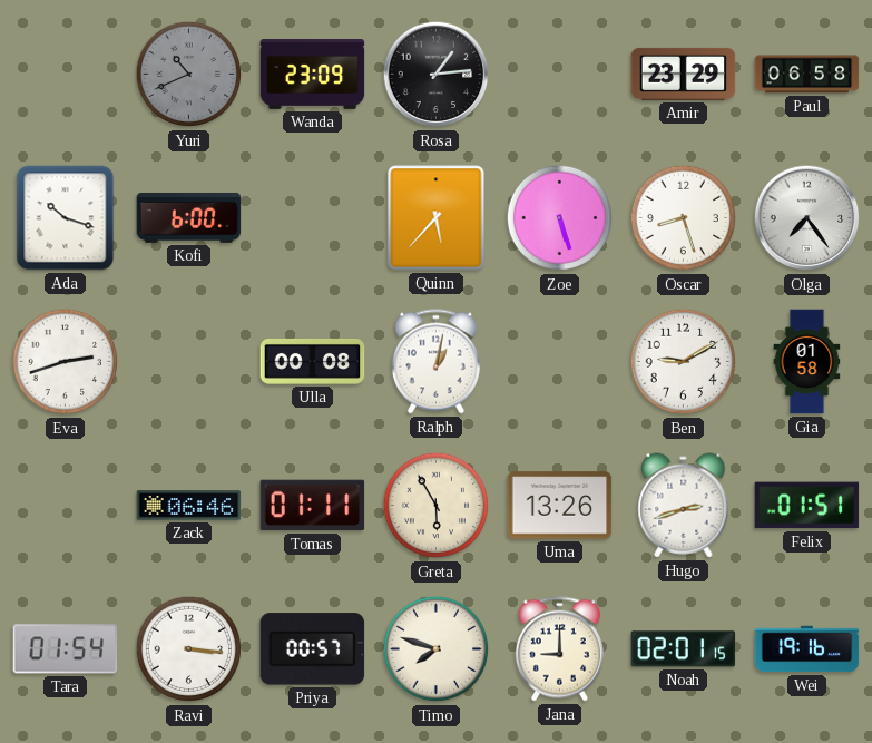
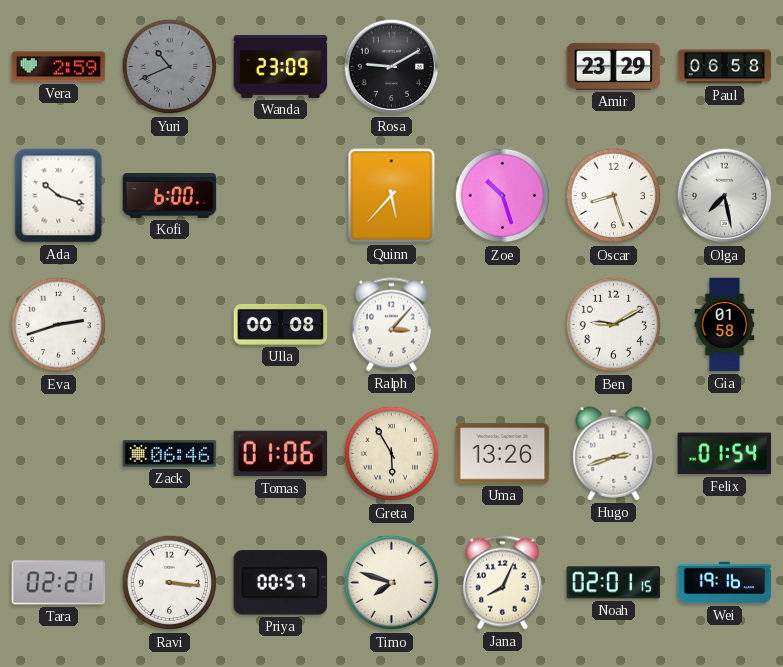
Vera: none -> 2:59
Rosa: 1:14 -> 9:10
Zoe: 5:27 -> 10:27
Olga: 7:24 -> 7:28
Ralph: 1:02 -> 3:07
Tomas: 01:11 -> 01:06
Felix: 01:51 -> 01:54
Tara: 01:54 -> 02:21
Jana: 9:00 -> 8:04
